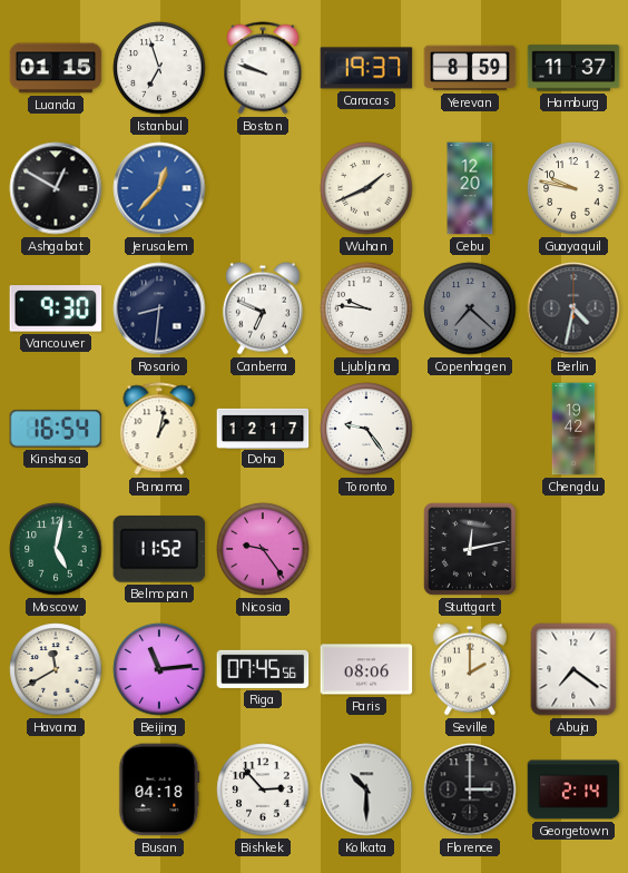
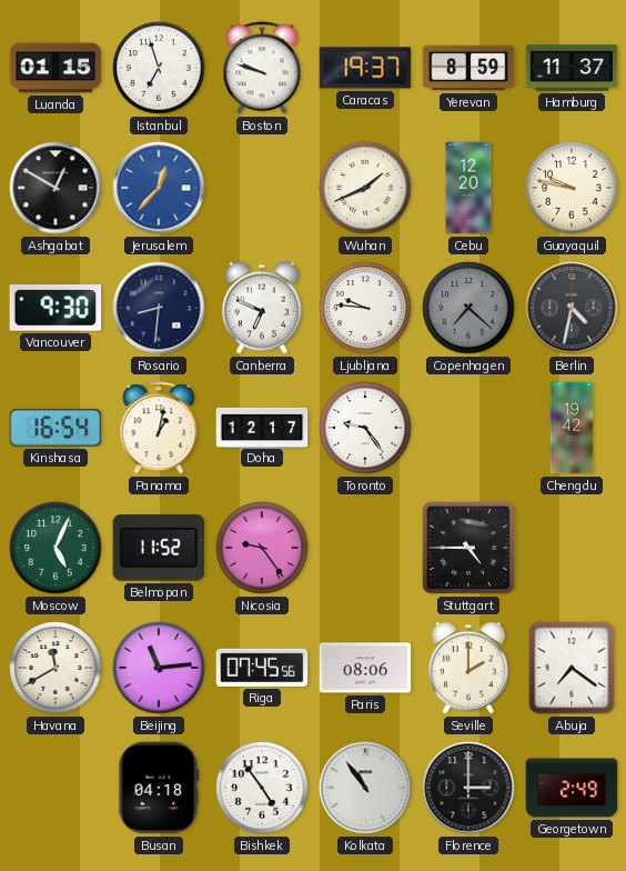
Moscow: 5:02 -> 5:04
Stuttgart: 12:13 -> 4:45
Bishkek: 2:53 -> 4:54
Kolkata: 10:30 -> 10:54
Georgetown: 2:14 -> 2:49
